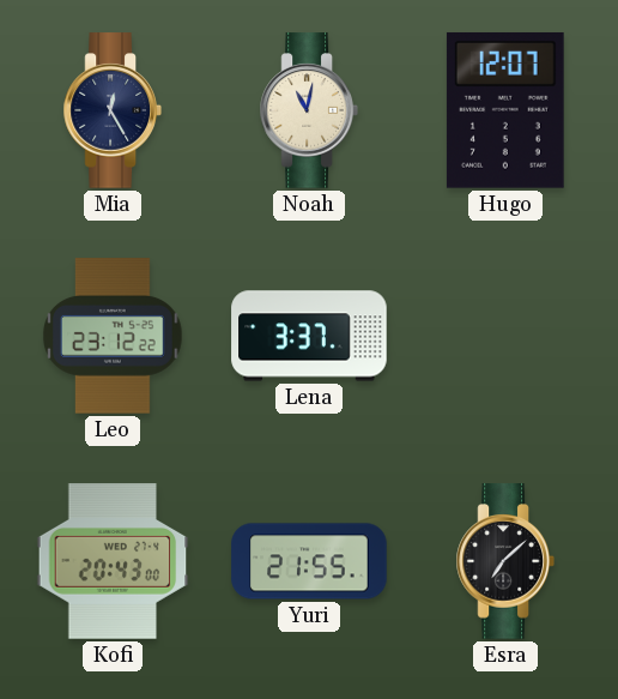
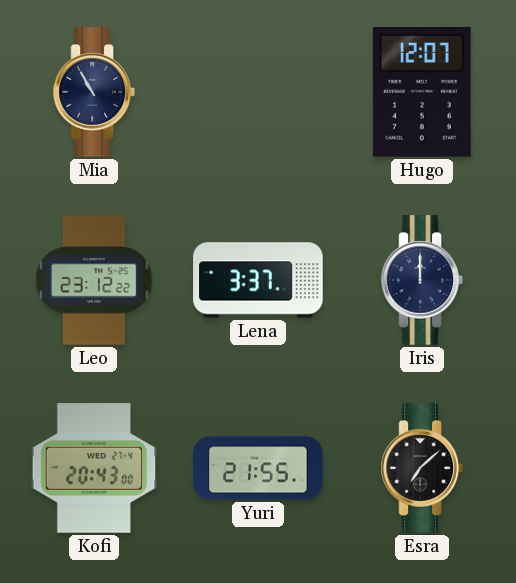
Mia: 12:25 -> 10:55
Noah: 11:02 -> none
Iris: none -> 12:00
